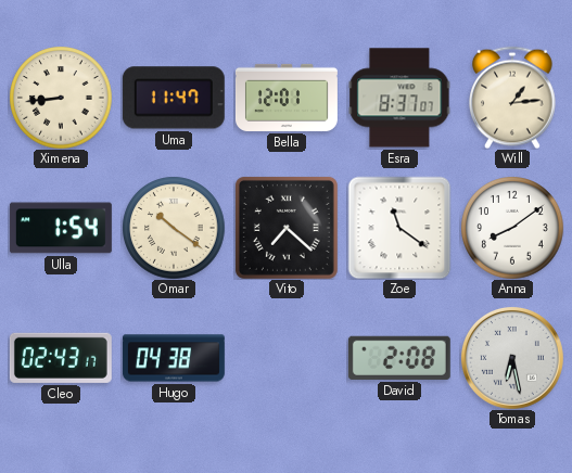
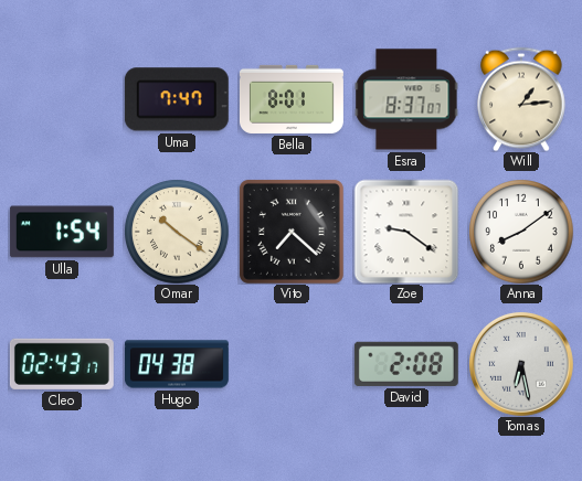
Ximena: 8:44 -> none
Uma: 11:47 -> 7:47
Bella: 12:01 -> 8:01
Zoe: 11:21 -> 9:21
